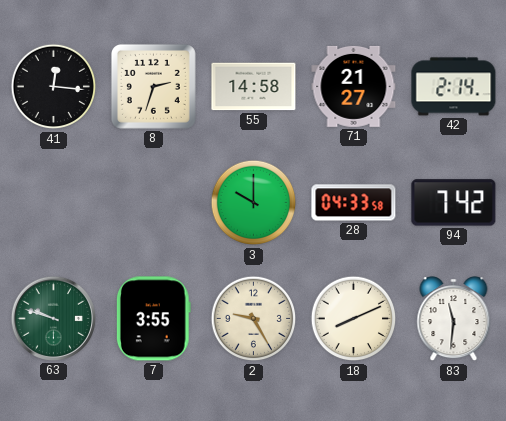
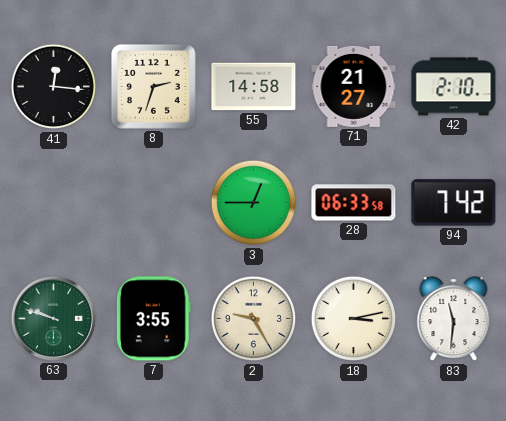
42: 2:14 -> 2:10
3: 10:00 -> 12:45
28: 04:33 -> 06:33
18: 8:11 -> 3:13
